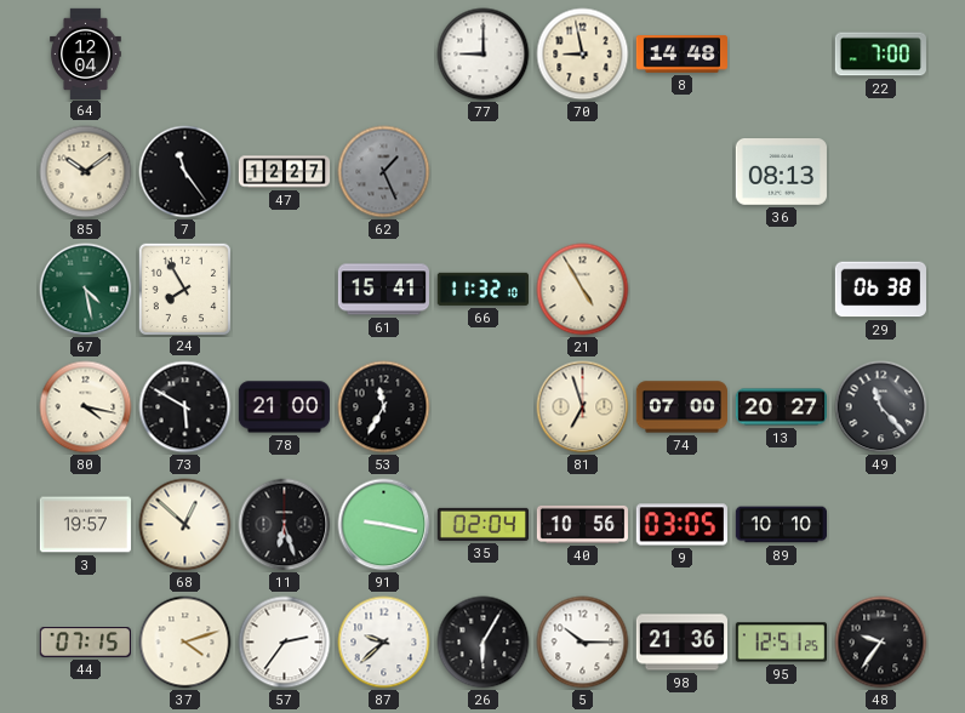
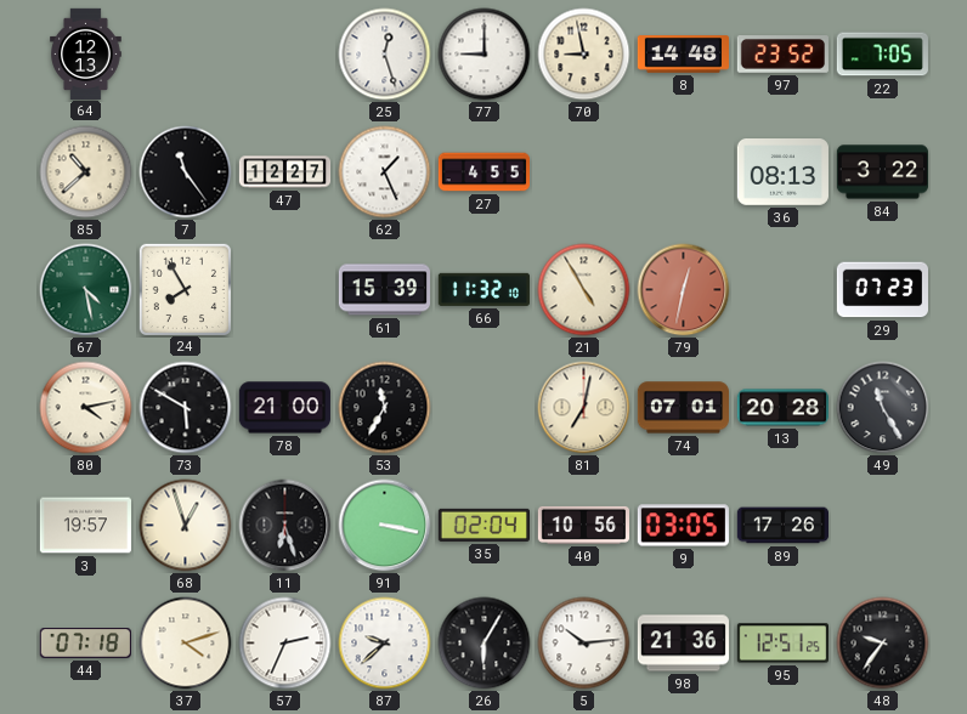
64: 12:04 -> 12:13
25: none -> 12:27
97: none -> 23:52
22: 7:00 -> 7:05
85: 10:09 -> 10:38
62 dial: grey -> white
27: none -> 4:55
84: none -> 3:22
61: 15:41 -> 15:39
79: none -> 12:32
29: 06:38 -> 07:23
80: 4:17 -> 4:13
81: 6:57 -> 7:02
74: 07:00 -> 07:01
13: 20:27 -> 20:28
49: 11:23 -> 11:25
68: 12:52 -> 12:57
91: 9:17 -> 3:17
89: 10:10 -> 17:26
44: 07:15 -> 07:18
57: 2:36 -> 2:34
5: 10:15 -> 10:14
